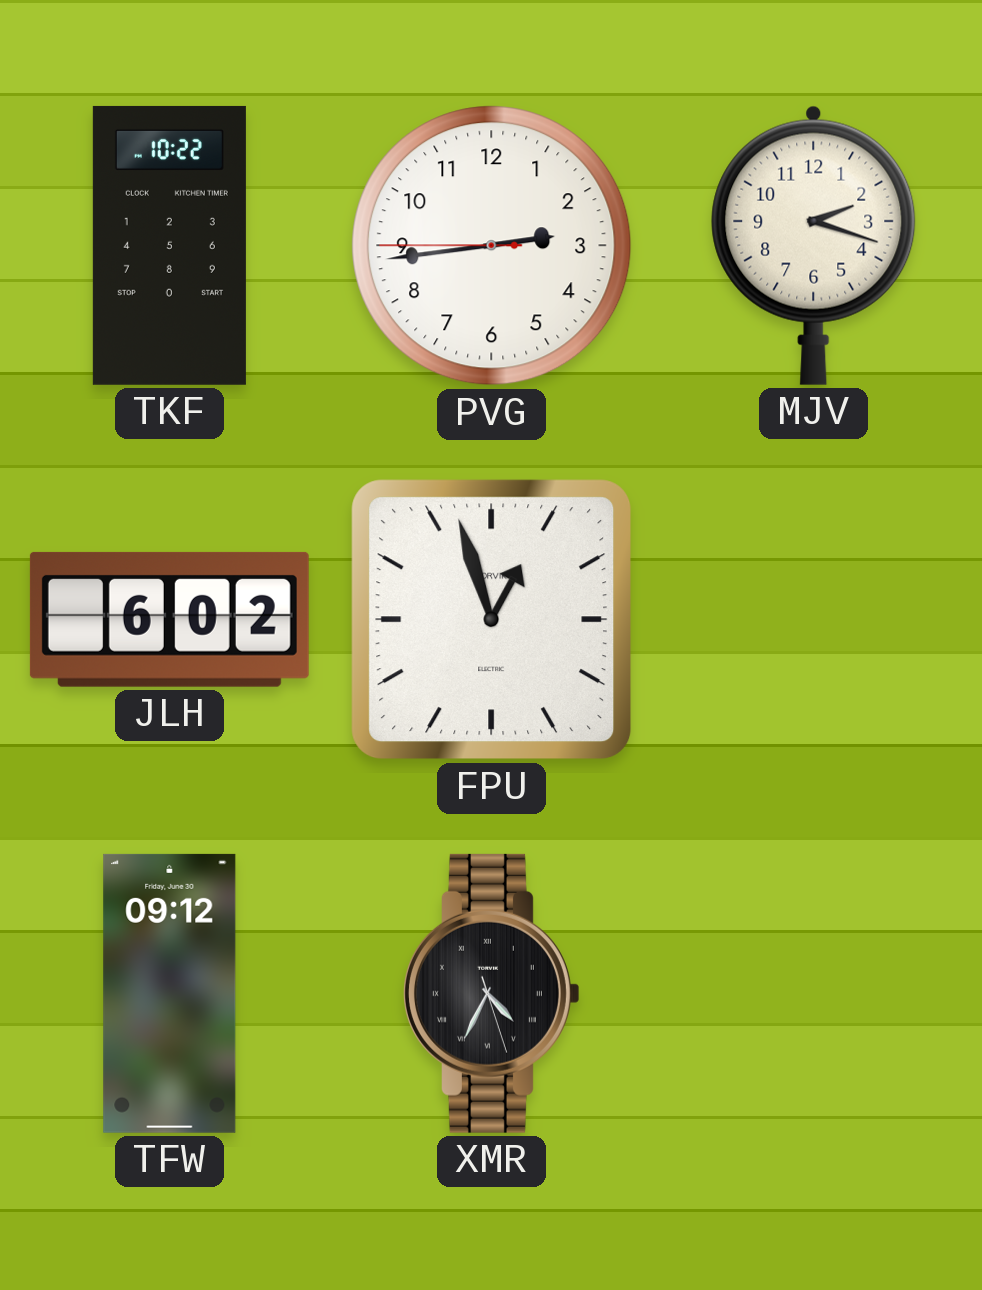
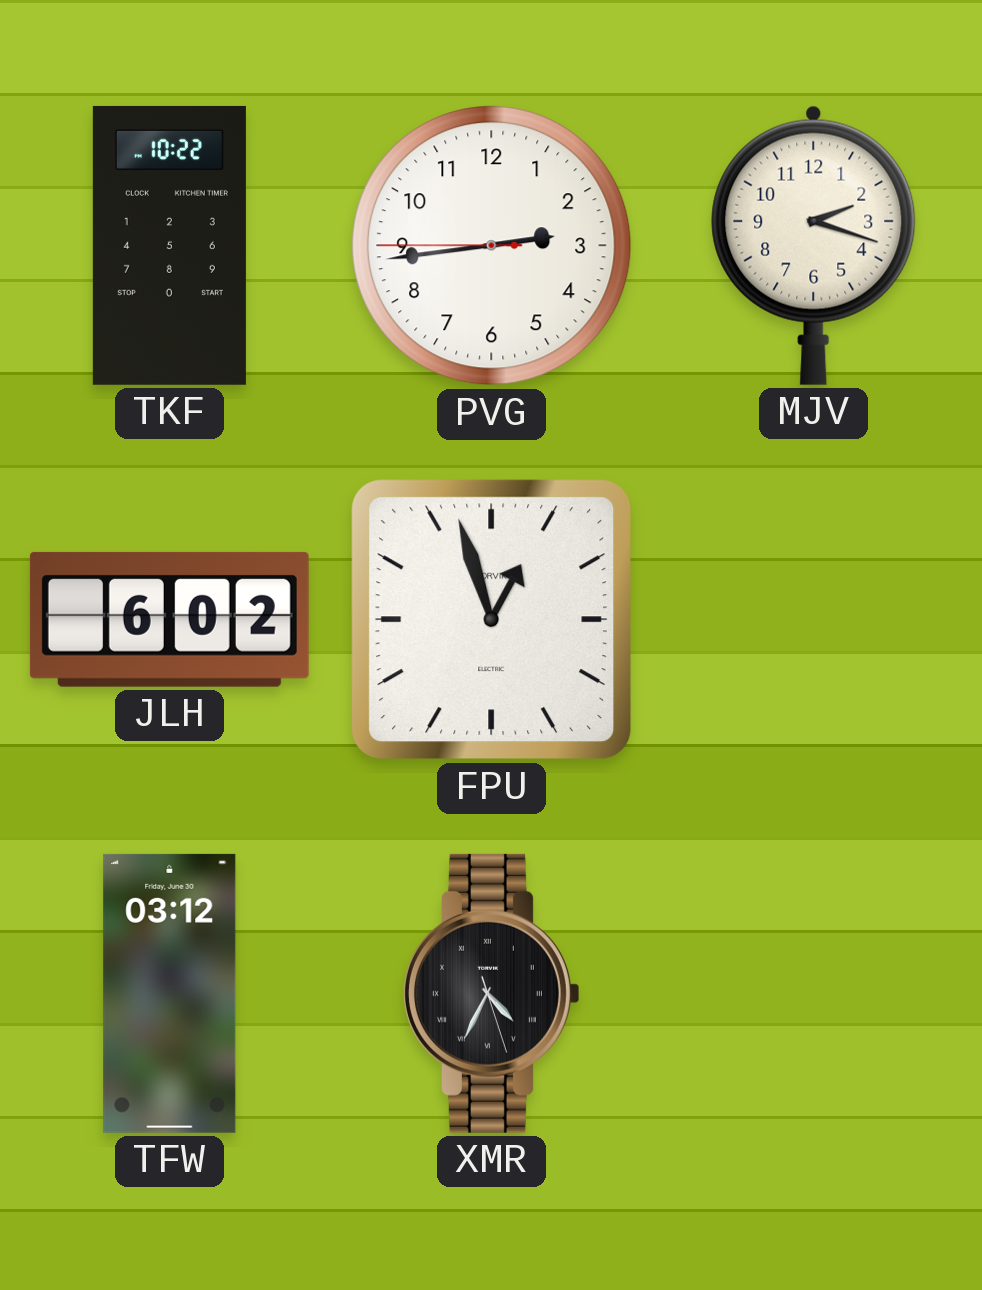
TFW: 09:12 -> 03:12
